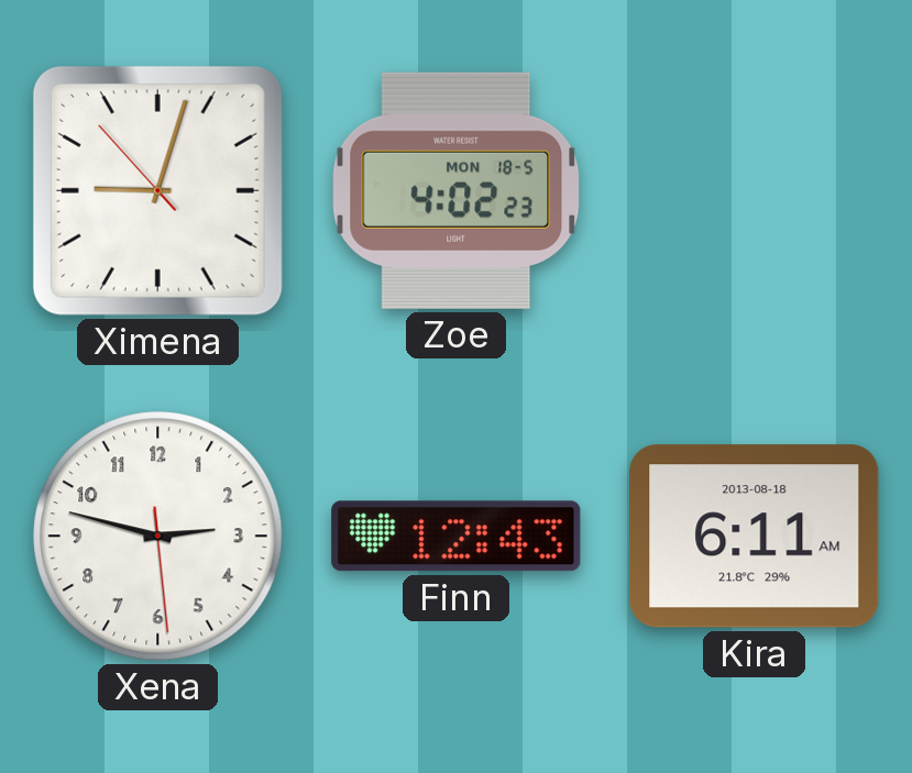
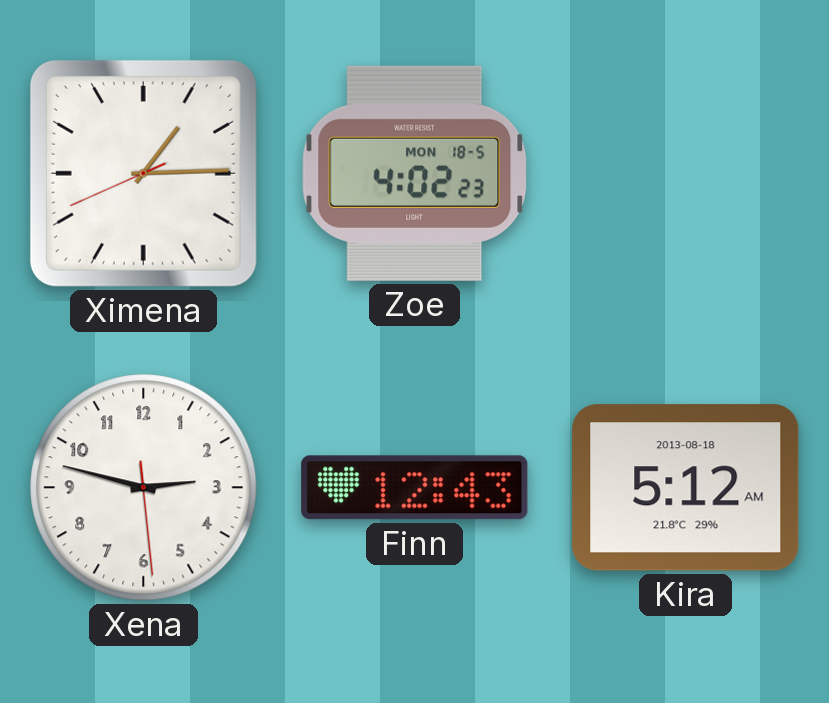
Ximena: 9:02 -> 1:14
Kira: 6:11 -> 5:12
